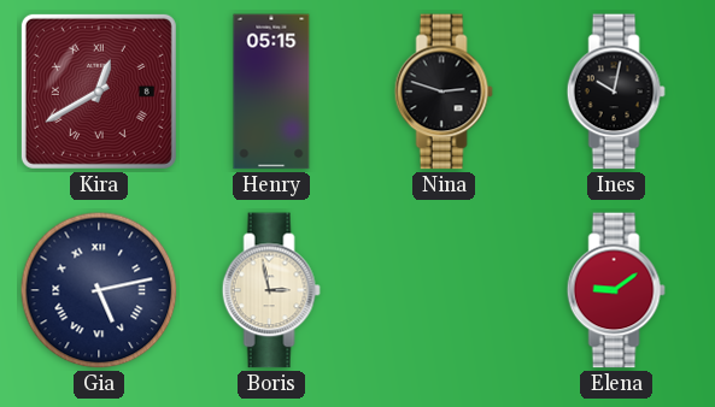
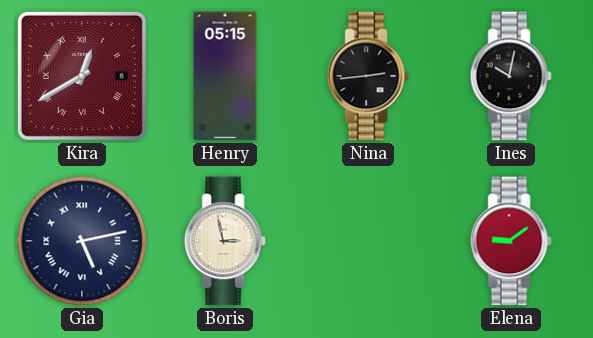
Nina: 2:48 -> 2:44
